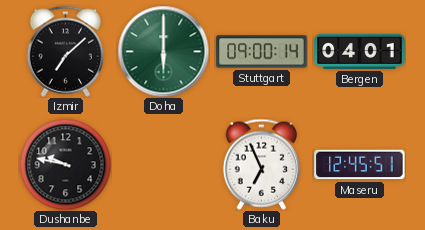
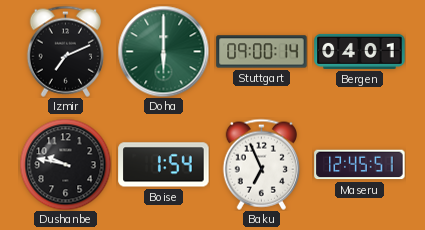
Izmir: 7:08 -> 7:11
Boise: none -> 1:54
